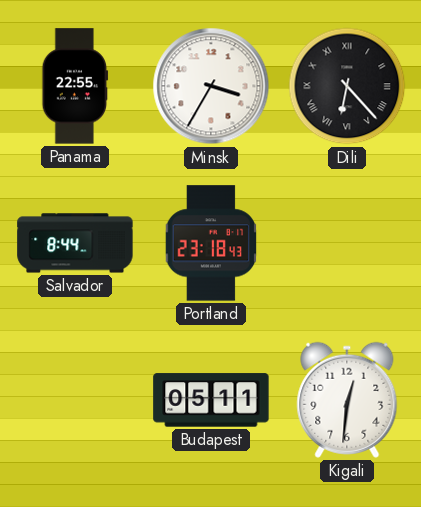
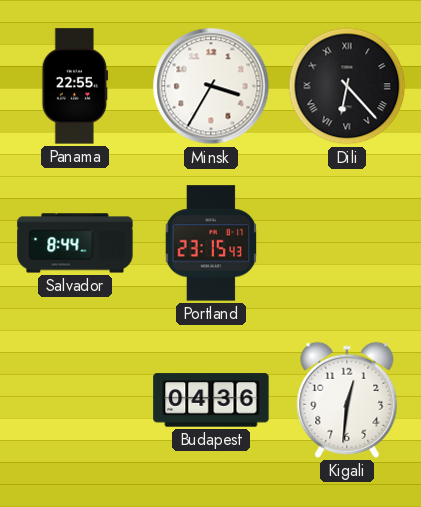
Portland: 23:18 -> 23:15
Budapest: 05:11 -> 04:36
